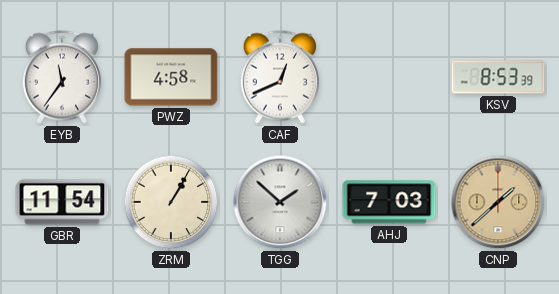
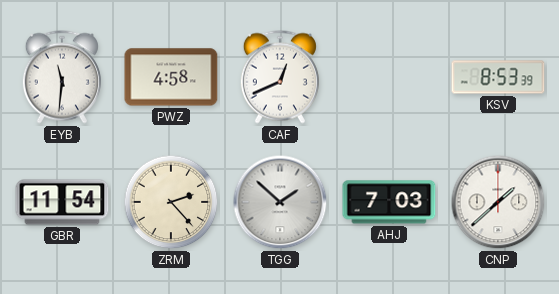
EYB: 11:36 -> 11:31
ZRM: 1:05 -> 2:23
CNP dial: champagne -> white
